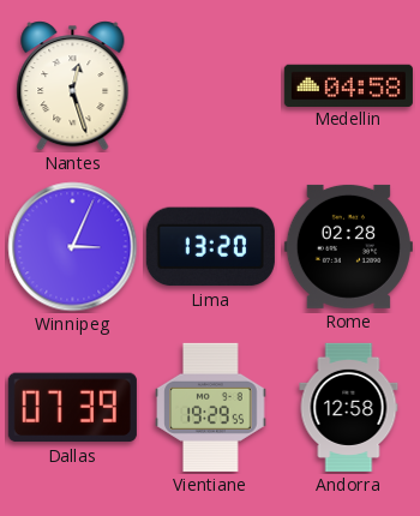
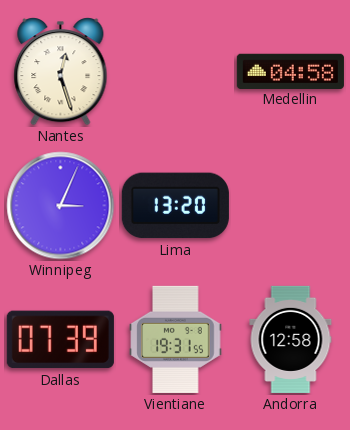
Rome: 02:28 -> none
Vientiane: 19:29 -> 19:31
